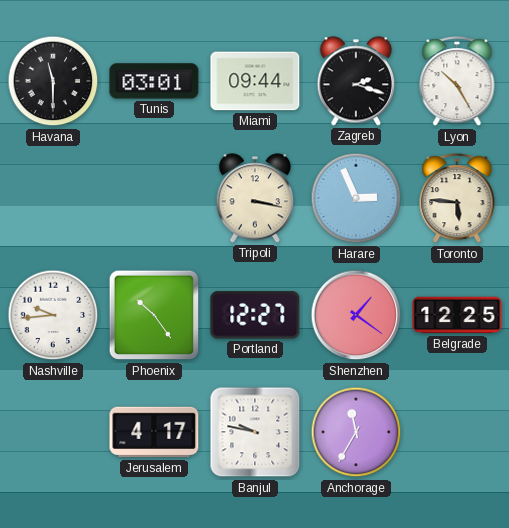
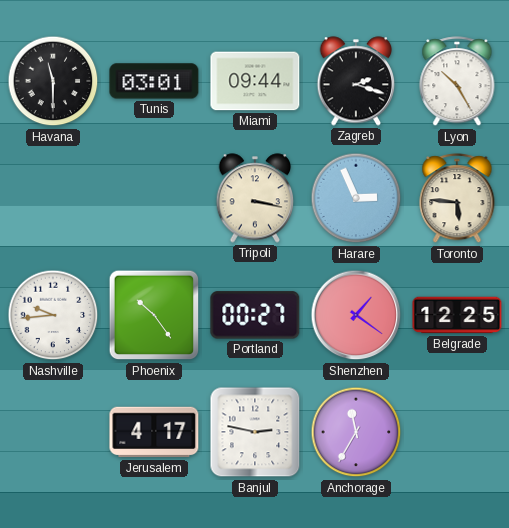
Portland: 12:27 -> 00:27
Banjul: 9:47 -> 2:47
